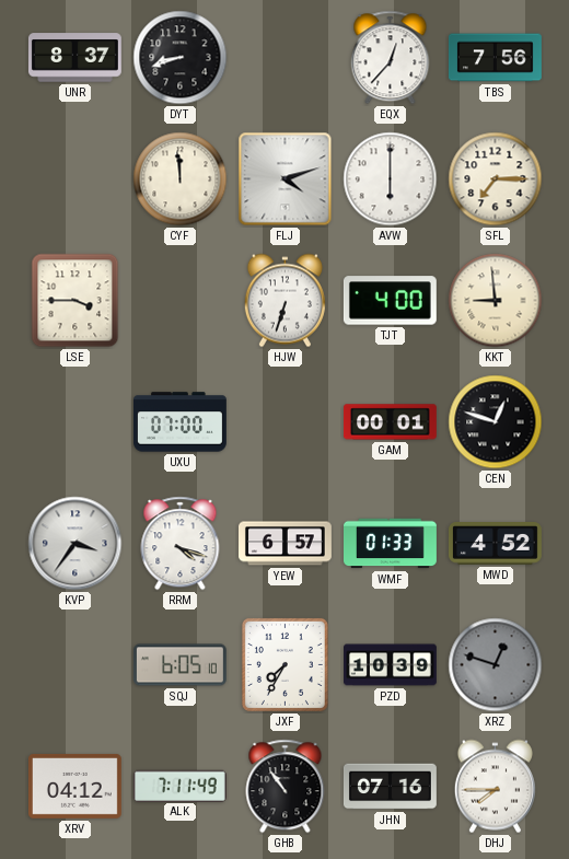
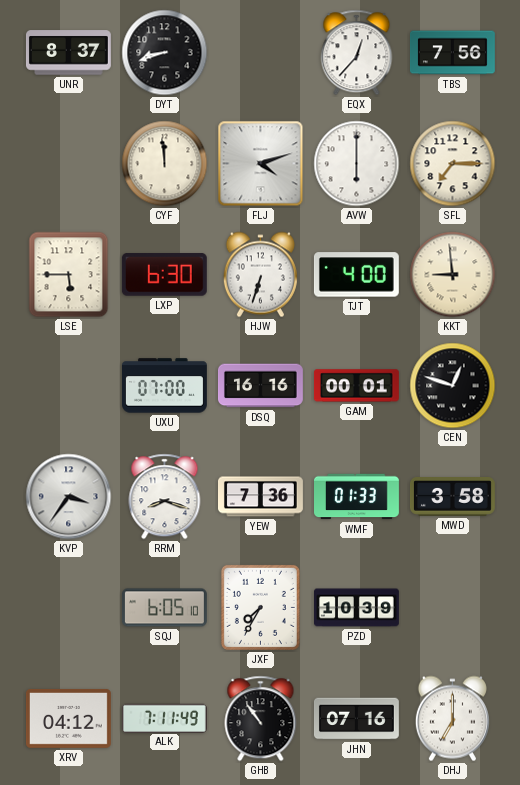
LSE: 3:45 -> 5:45
LXP: none -> 6:30
DSQ: none -> 16:16
RRM: 4:18 -> 8:18
YEW: 6:57 -> 7:36
MWD: 4:52 -> 3:58
XRZ: 12:48 -> none
DHJ: 7:45 -> 7:00
